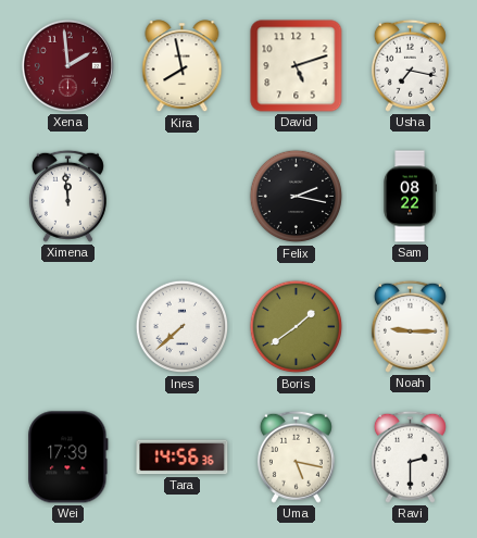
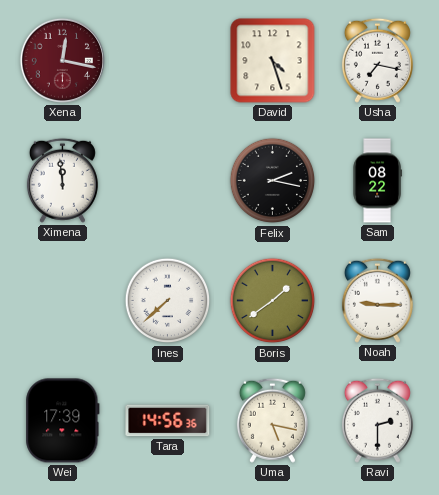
Xena: 1:59 -> 12:17
Kira: 7:58 -> none
David: 5:12 -> 4:27
